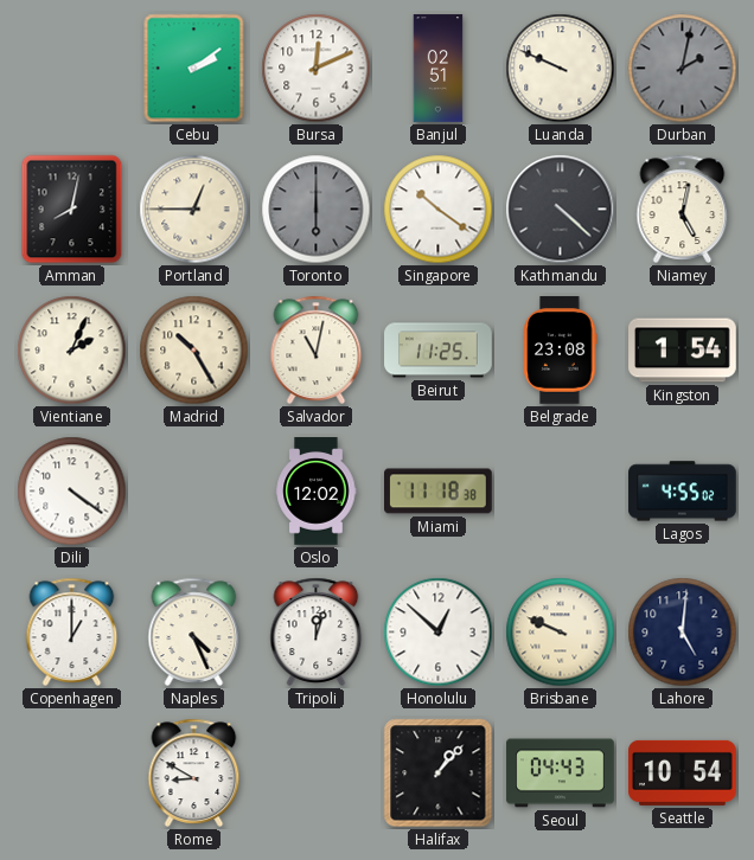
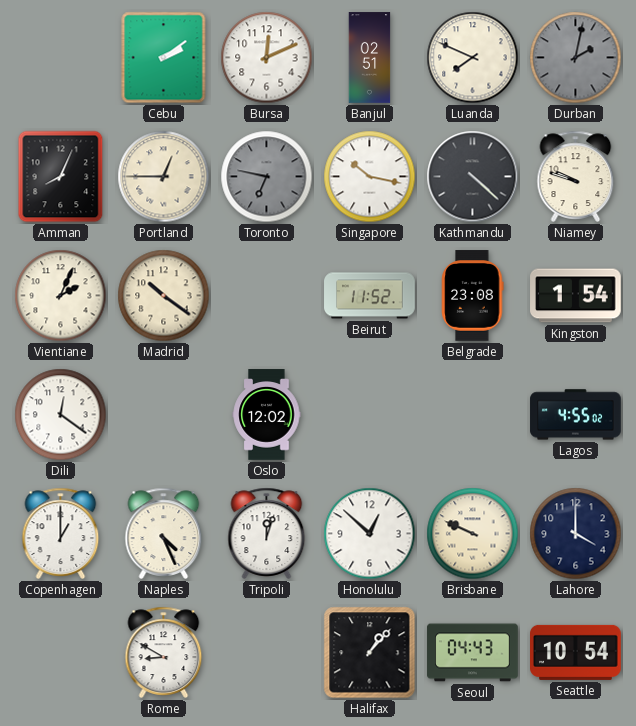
Luanda: 9:49 -> 7:49
Amman: 8:02 -> 8:04
Toronto: 6:00 -> 6:47
Singapore: 10:21 -> 10:17
Niamey: 5:02 -> 9:48
Madrid: 10:25 -> 10:21
Salvador: 11:02 -> none
Beirut: 11:25 -> 11:52
Dili: 4:21 -> 12:21
Miami: 11:18 -> none
Lahore: 5:01 -> 4:00
